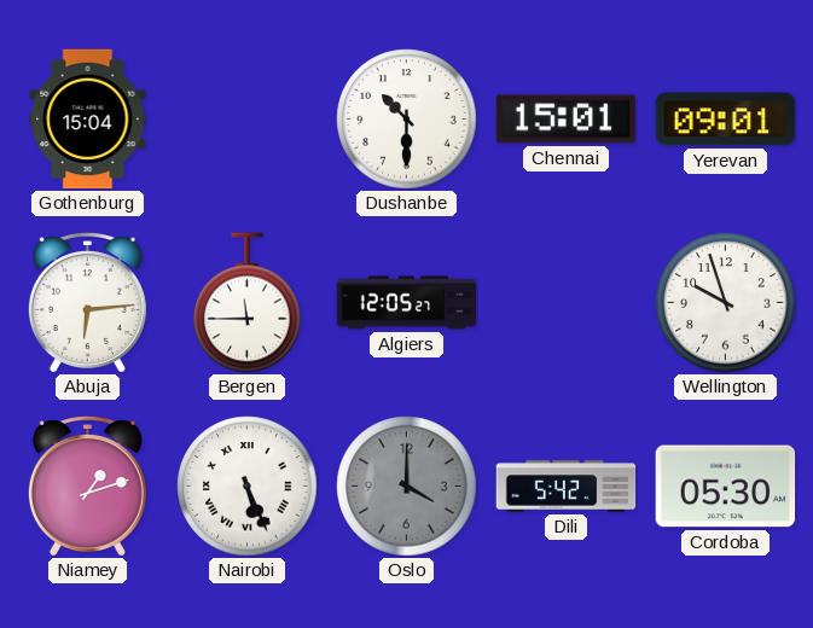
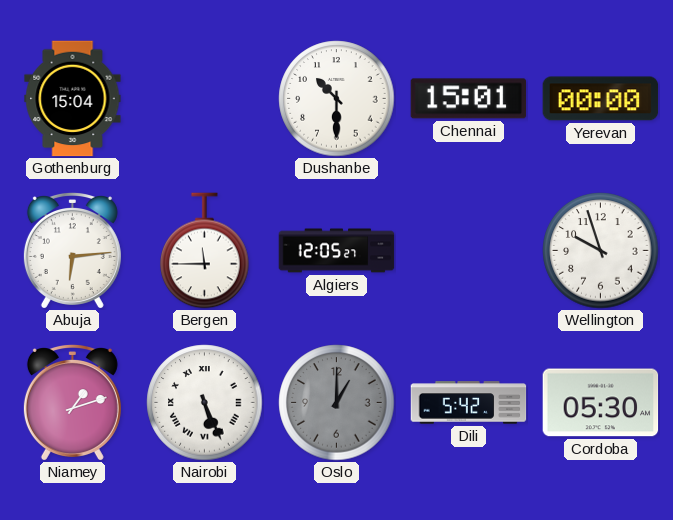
Yerevan: 09:01 -> 00:00
Oslo: 4:00 -> 1:00
